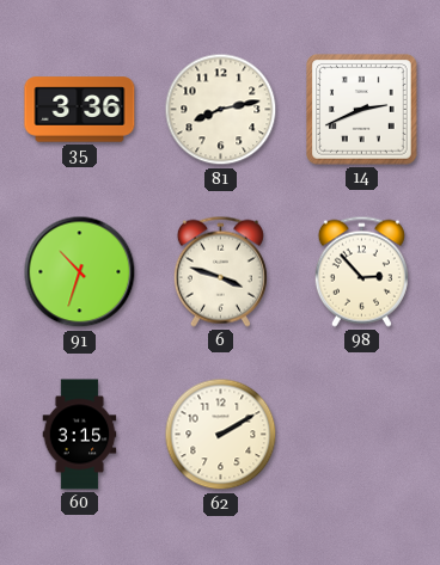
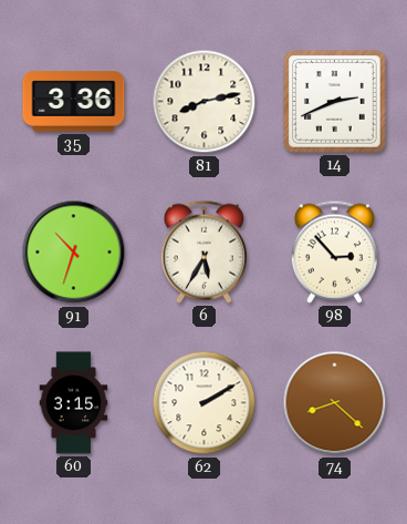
6: 3:48 -> 5:35
74: none -> 8:22
